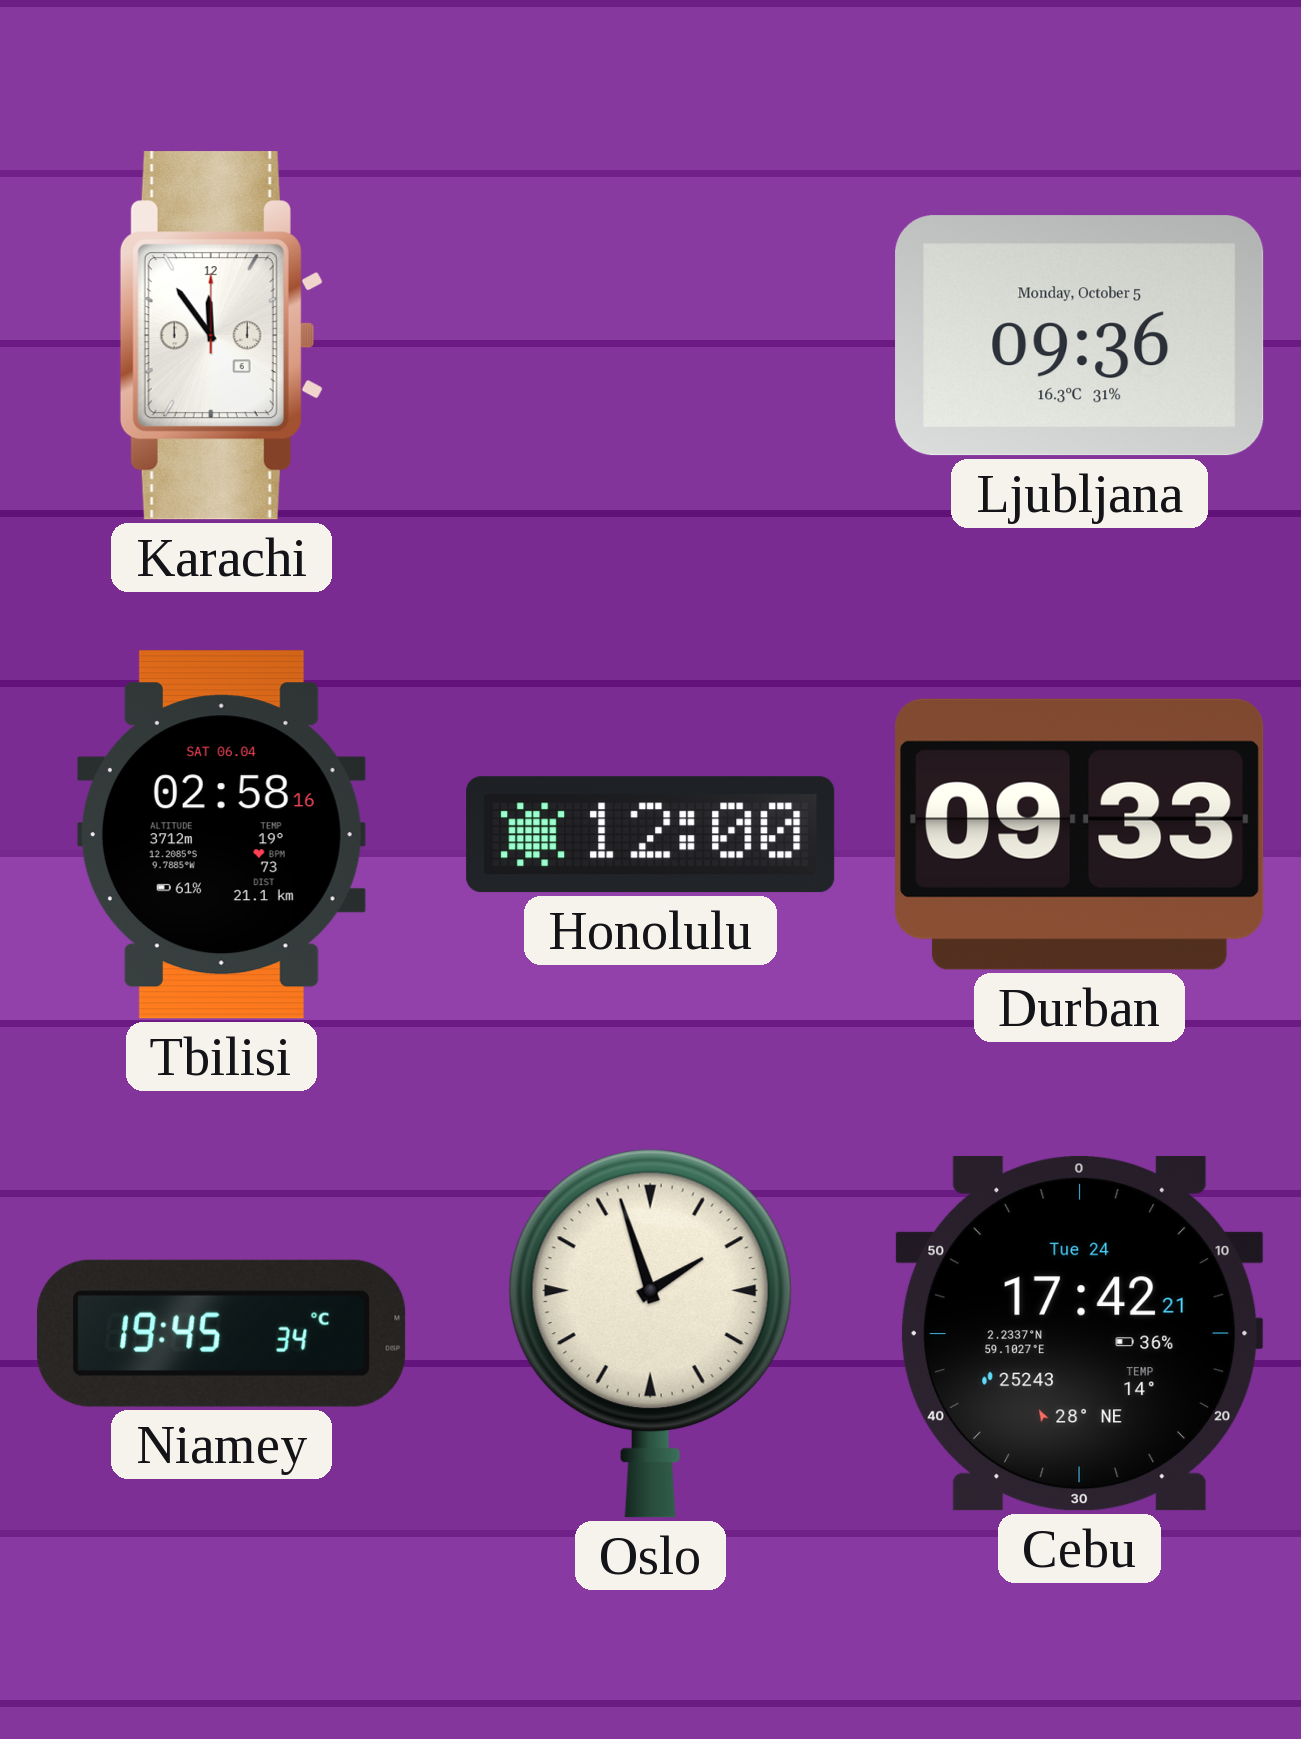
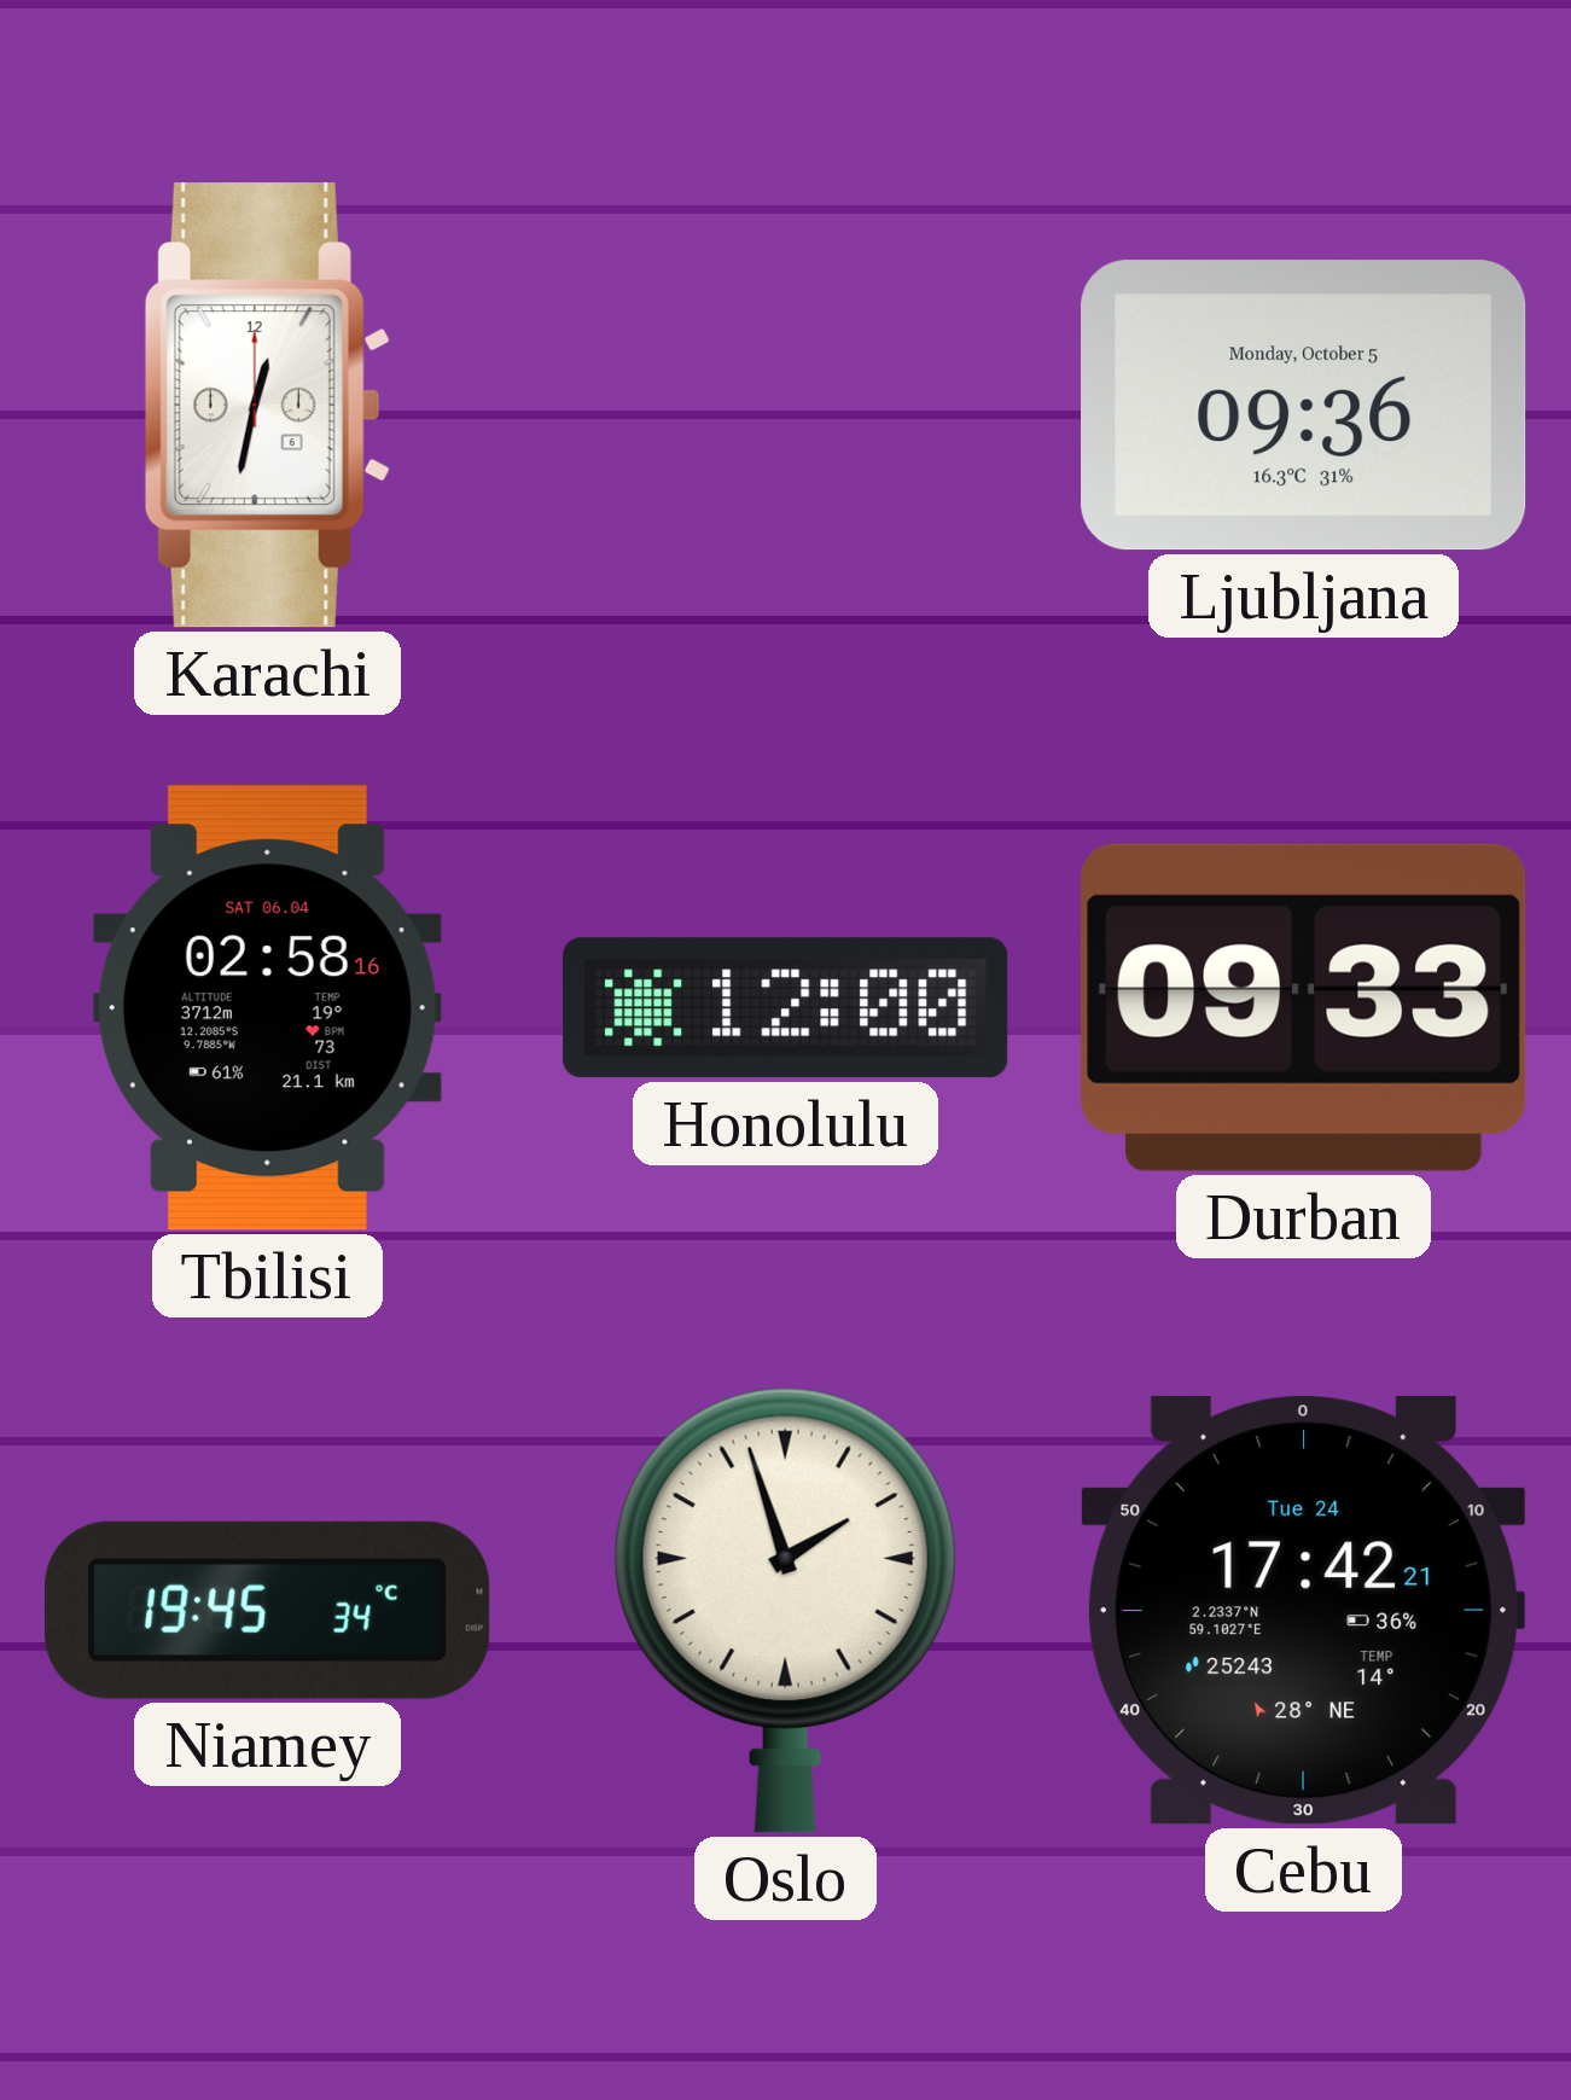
Karachi: 11:54 -> 12:32
